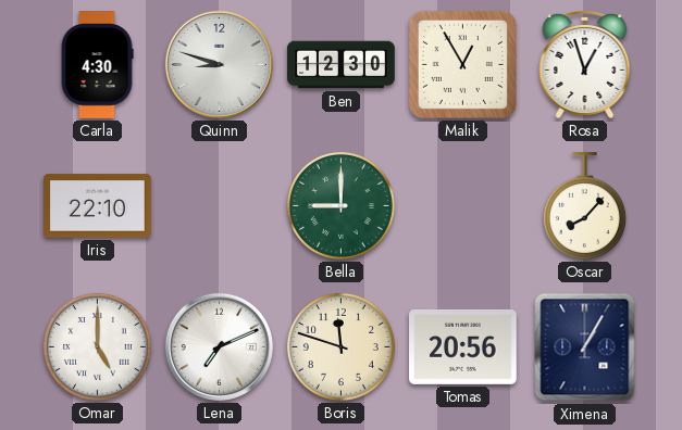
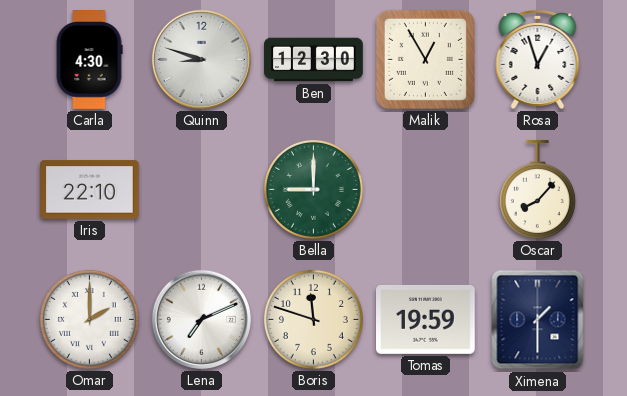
Omar: 5:00 -> 2:00
Tomas: 20:56 -> 19:59
Ximena: 1:05 -> 1:30
